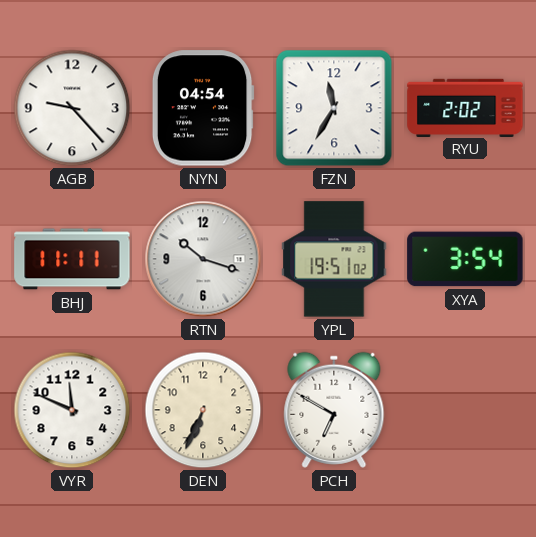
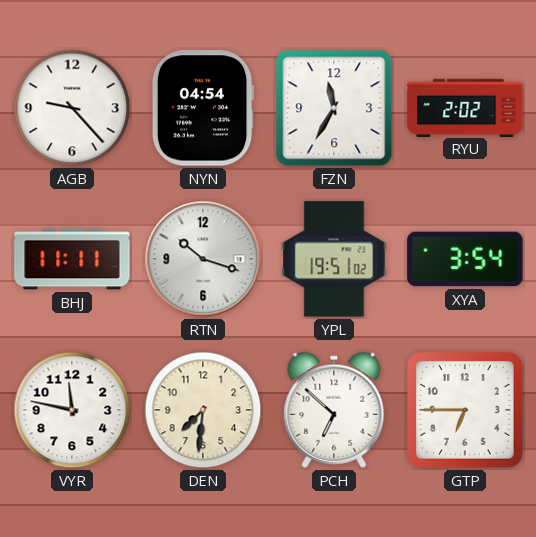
VYR: 11:49 -> 11:47
DEN: 6:34 -> 7:31
PCH: 6:50 -> 6:52
GTP: none -> 6:45
